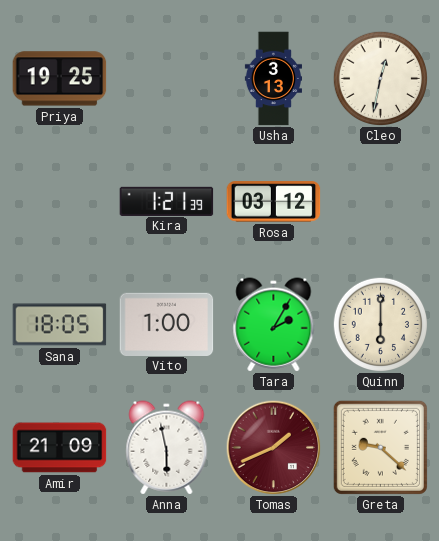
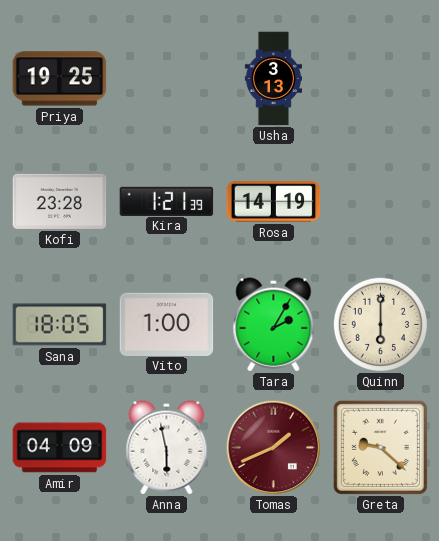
Cleo: 12:32 -> none
Kofi: none -> 23:28
Rosa: 03:12 -> 14:19
Amir: 21:09 -> 04:09
